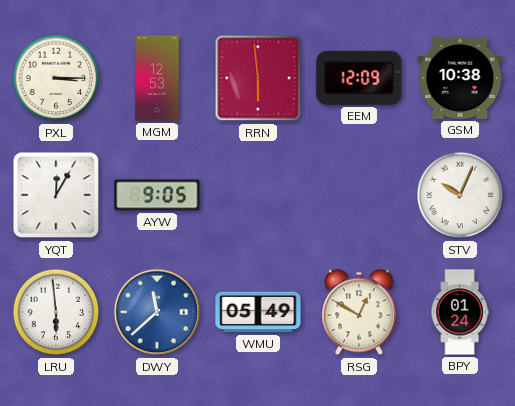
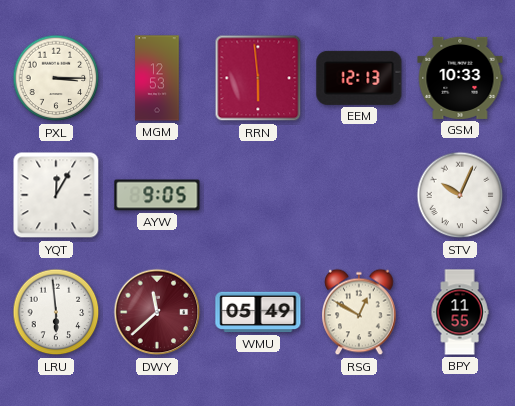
EEM: 12:09 -> 12:13
GSM: 10:38 -> 10:33
DWY dial: blue -> burgundy
BPY: 01:24 -> 11:55
